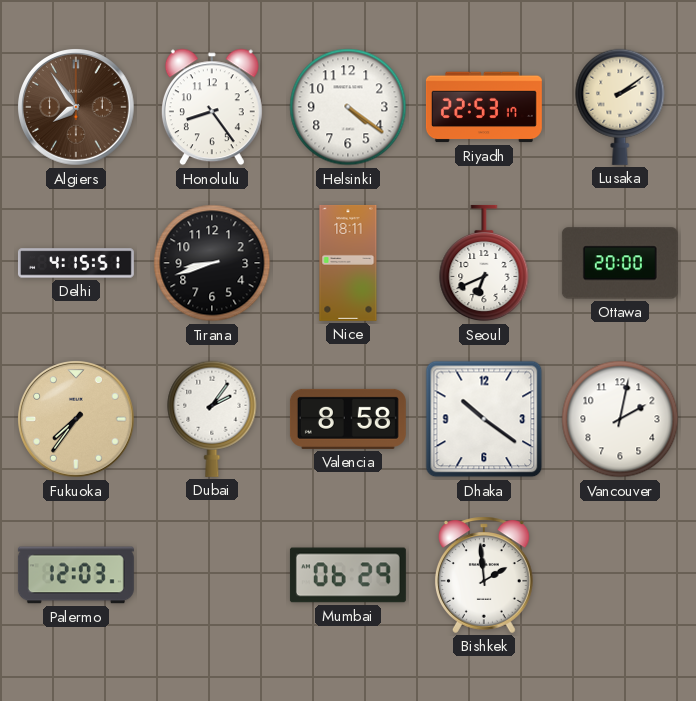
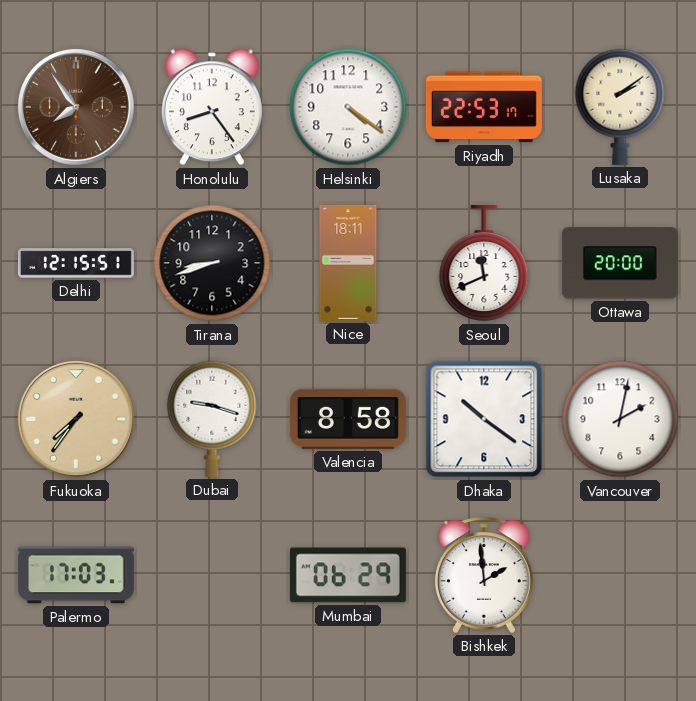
Delhi: 4:15 -> 12:15
Seoul: 6:41 -> 11:41
Dubai: 2:06 -> 9:18
Palermo: 12:03 -> 17:03
